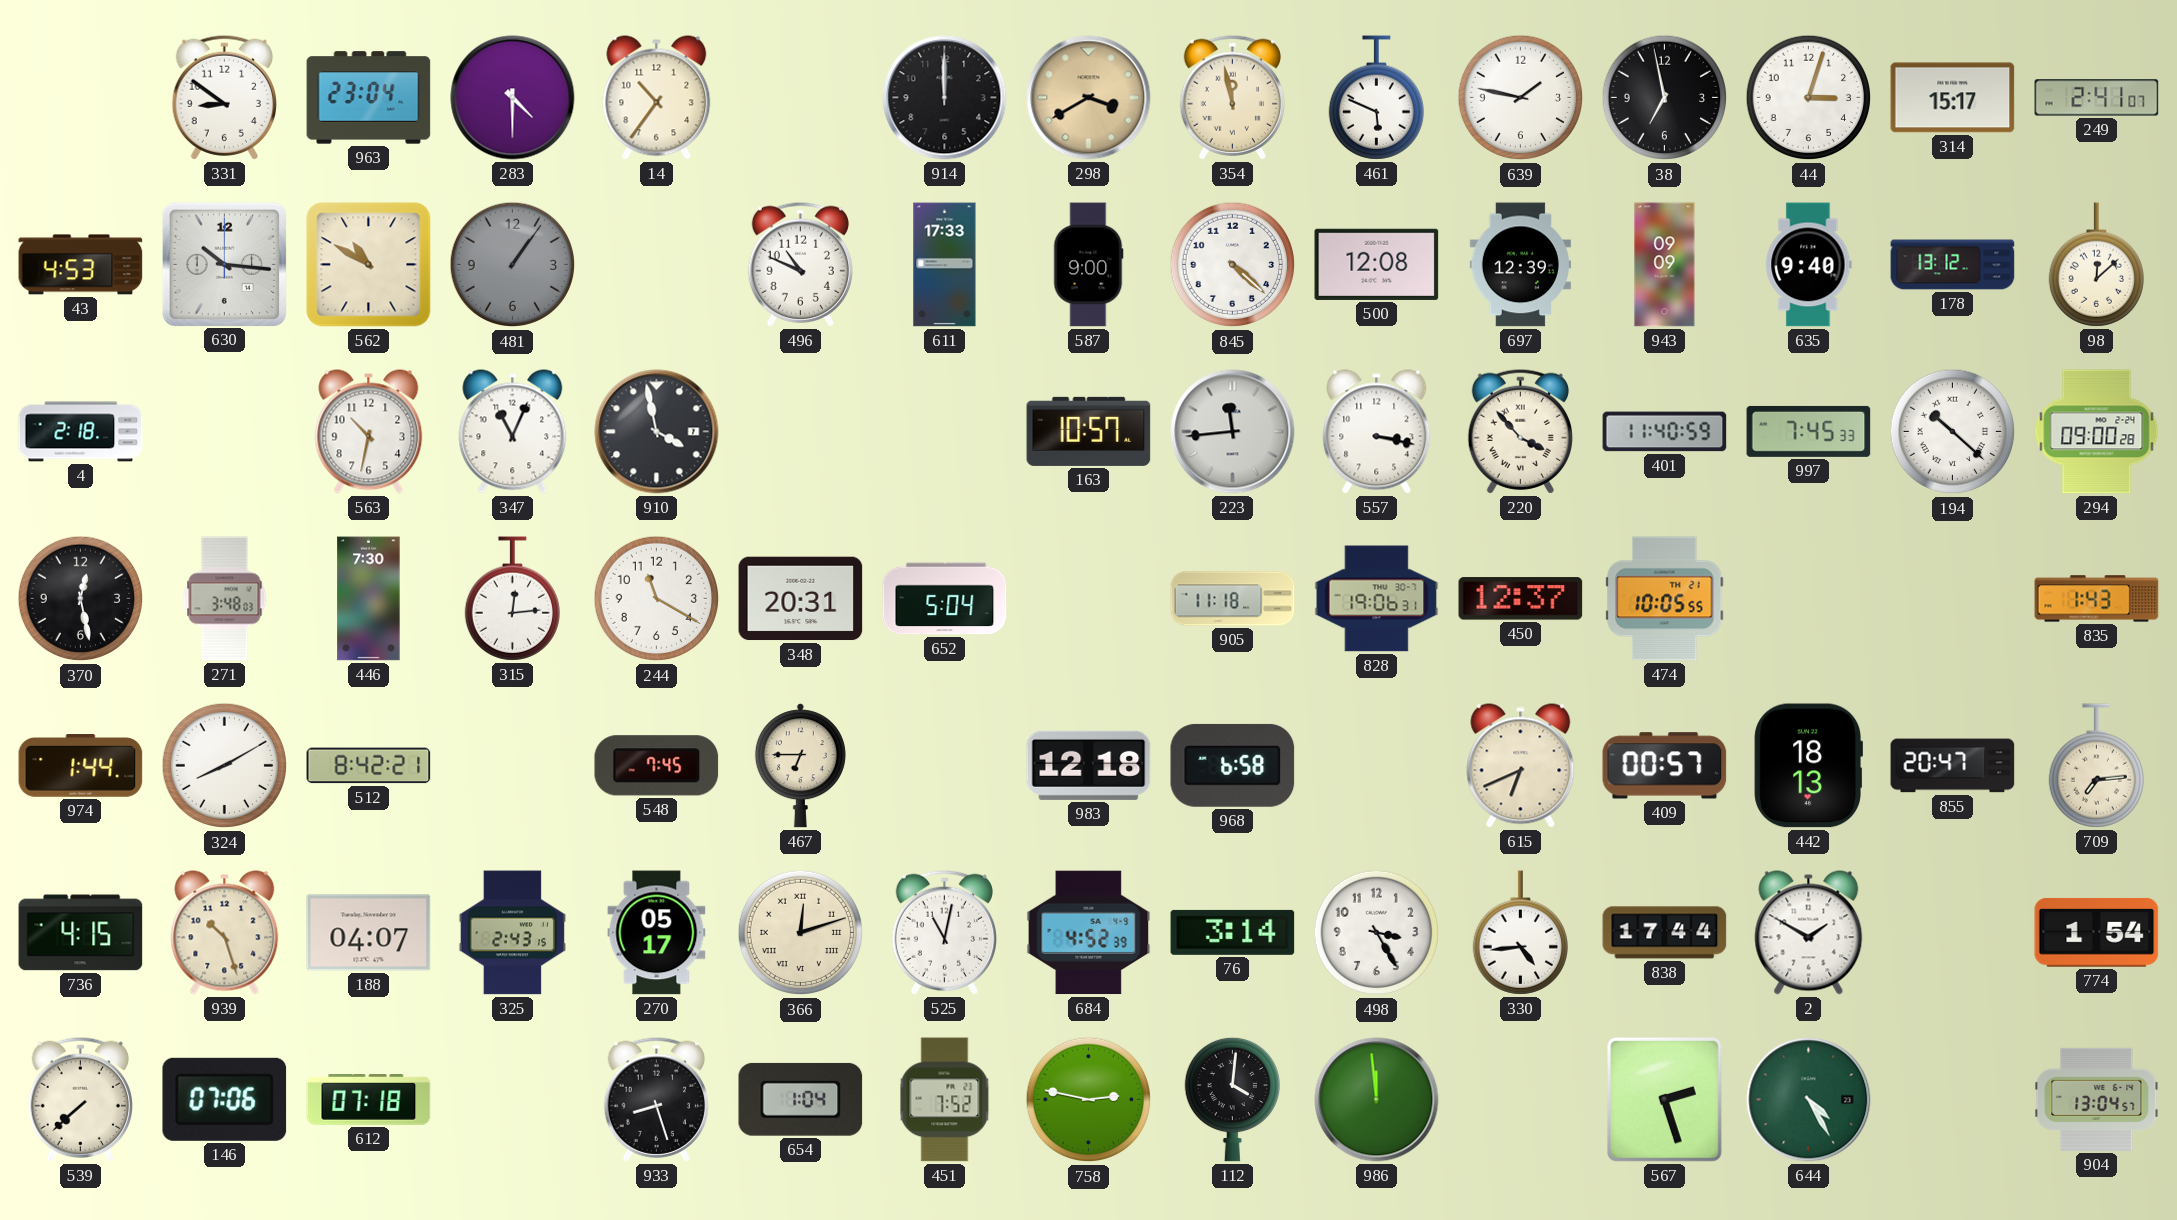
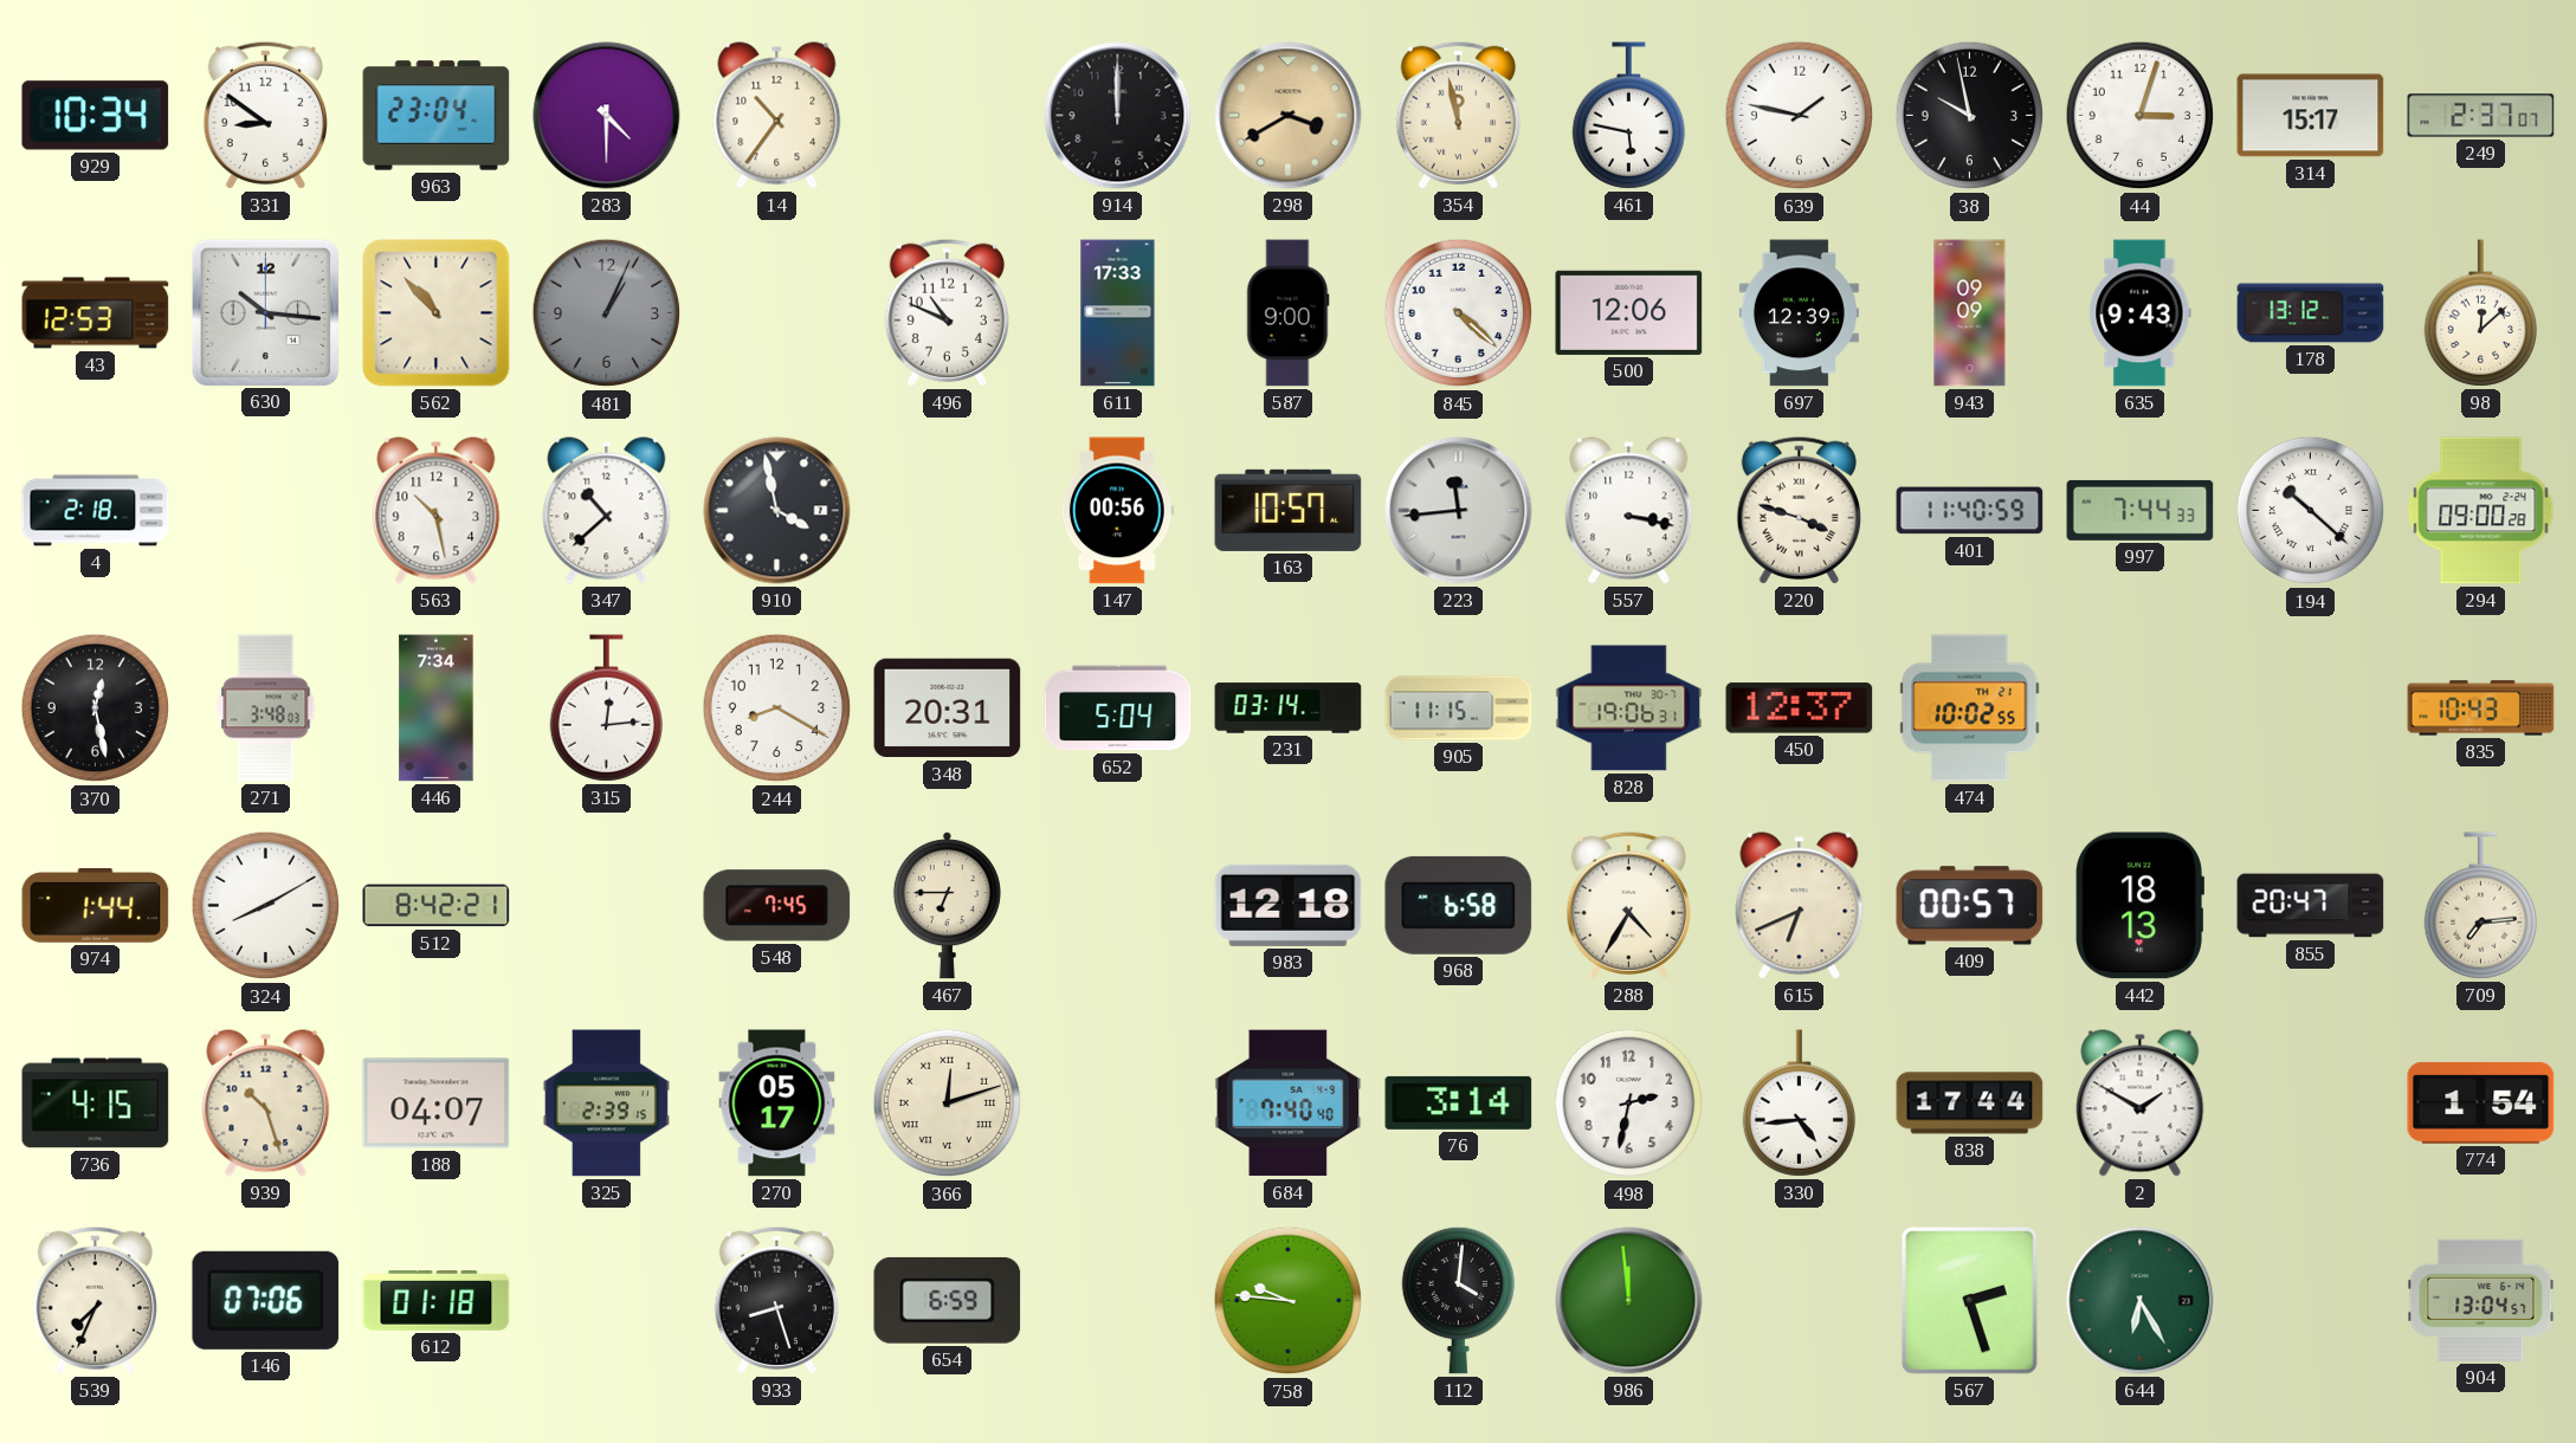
929: none -> 10:34
461: 5:49 -> 5:47
38: 6:58 -> 9:58
249: 2:41 -> 2:37
43: 4:53 -> 12:53
562: 10:50 -> 10:53
481: 1:06 -> 1:04
500: 12:08 -> 12:06
635: 9:40 -> 9:43
563: 10:32 -> 10:28
347: 11:04 -> 10:38
147: none -> 00:56
220: 3:53 -> 3:48
997: 7:45 -> 7:44
446: 7:30 -> 7:34
244: 11:20 -> 8:20
231: none -> 03:14
905: 11:18 -> 11:15
474: 10:05 -> 10:02
835: 1:43 -> 10:43
288: none -> 4:35
325: 2:43 -> 2:39
525: 11:02 -> none
684: 4:52 -> 7:40
498: 3:25 -> 2:32
539: 7:38 -> 7:34
612: 07:18 -> 01:18
654: 1:04 -> 6:59
451: 7:52 -> none
758: 2:47 -> 9:46
644: 4:25 -> 6:25
